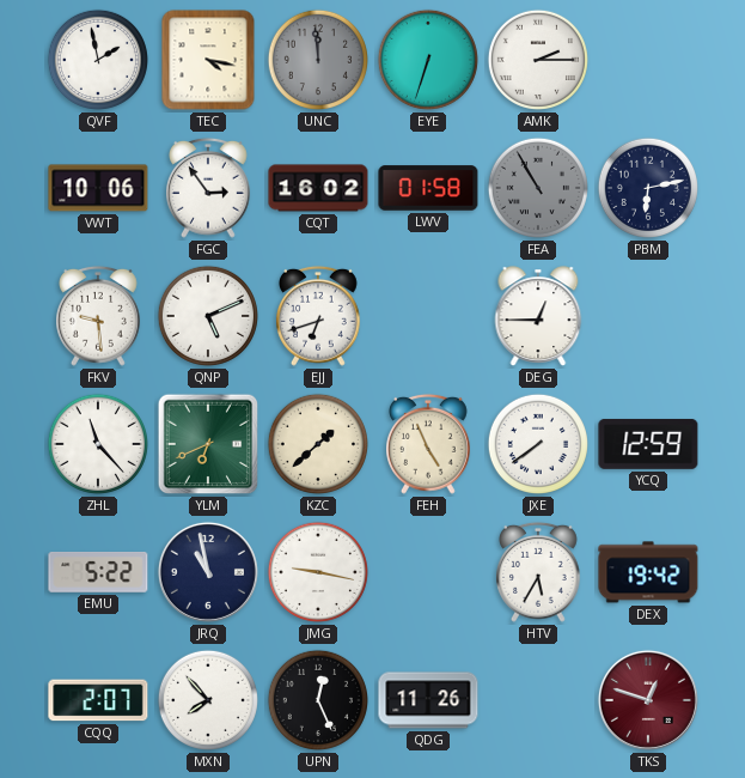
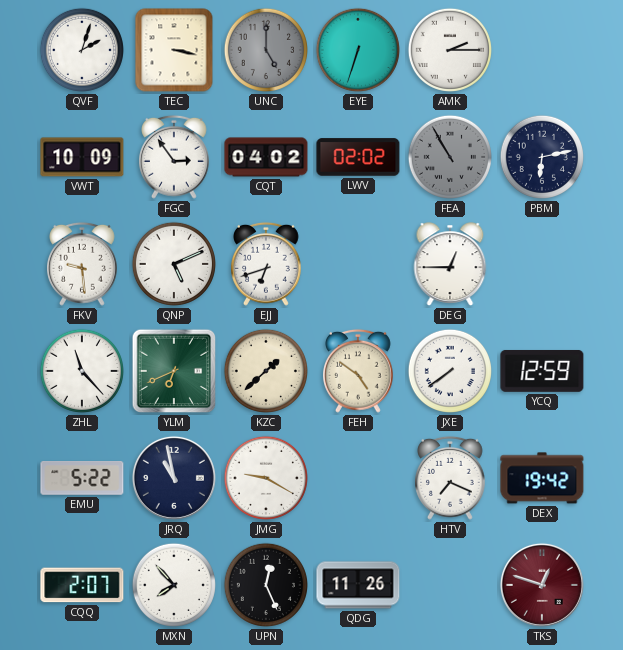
QVF: 1:58 -> 2:03
TEC: 4:17 -> 3:17
UNC: 11:59 -> 5:00
VWT: 10:06 -> 10:09
CQT: 16:02 -> 04:02
LWV: 01:58 -> 02:02
FEH: 4:56 -> 4:51
JMG: 9:17 -> 9:20
HTV: 5:35 -> 7:19
